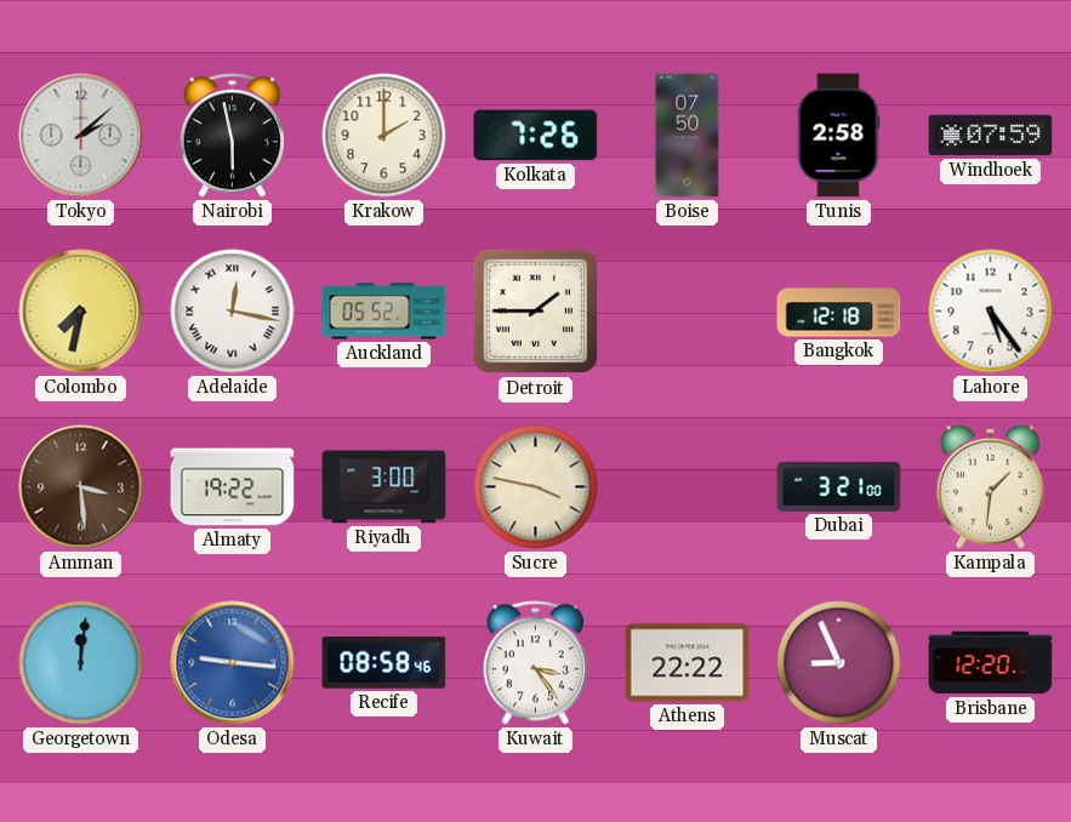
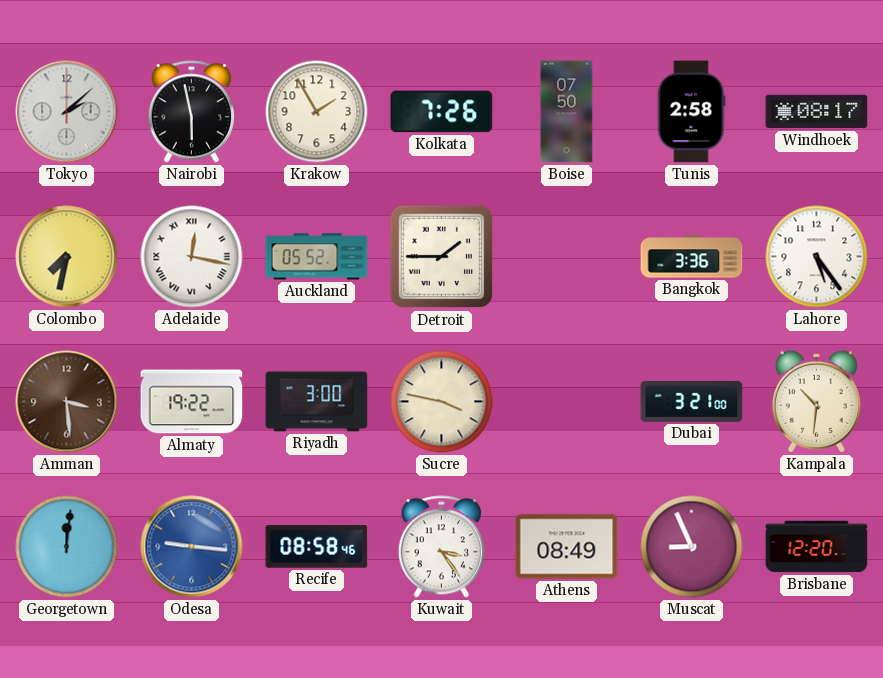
Krakow: 2:00 -> 1:55
Windhoek: 07:59 -> 08:17
Bangkok: 12:18 -> 3:36
Kampala: 1:31 -> 10:31
Athens: 22:22 -> 08:49
